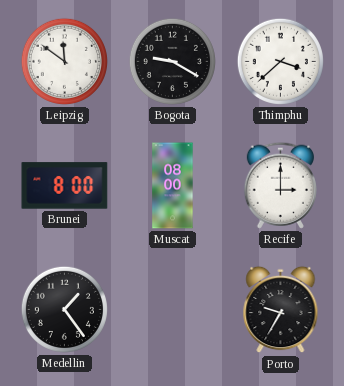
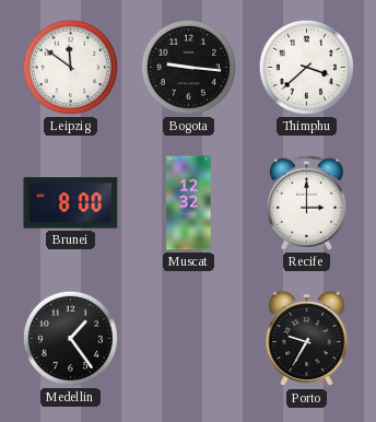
Bogota: 9:20 -> 9:16
Muscat: 08:00 -> 12:32
